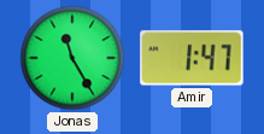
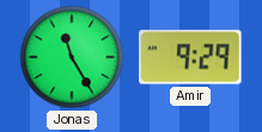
Amir: 1:47 -> 9:29
